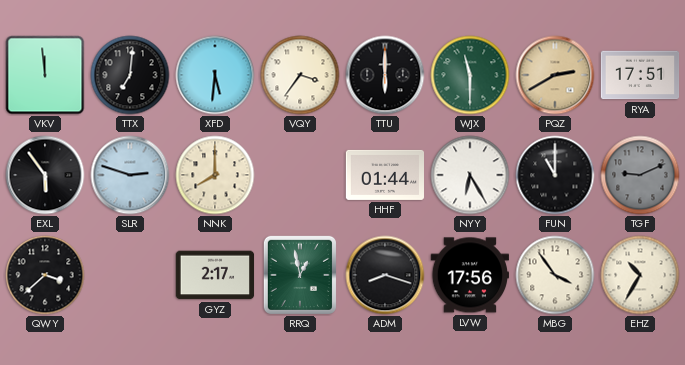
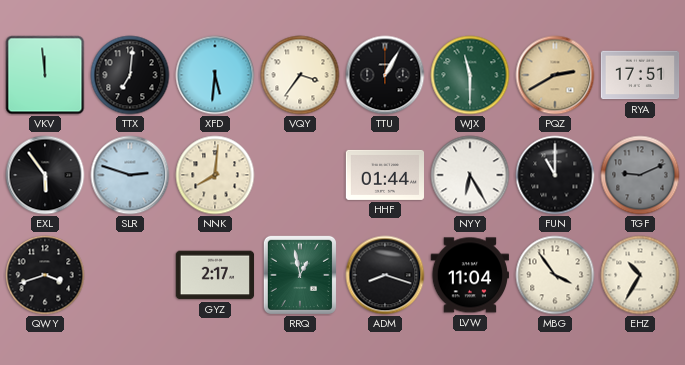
TTU: 6:00 -> 1:05
NNK: 8:00 -> 8:01
QWY: 3:38 -> 3:42
LVW: 17:56 -> 11:04
